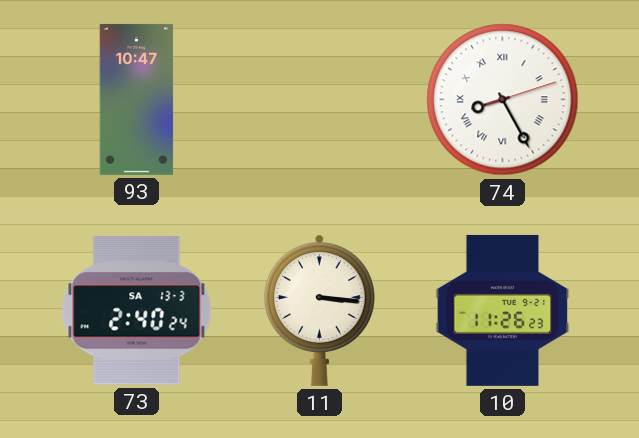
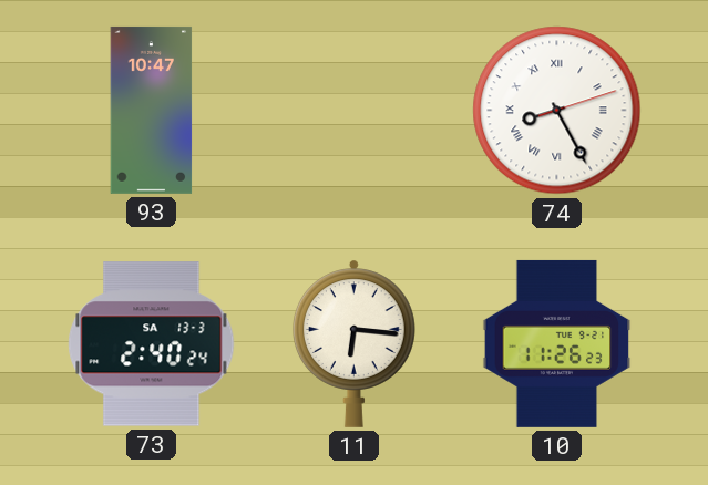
11: 3:16 -> 6:16
